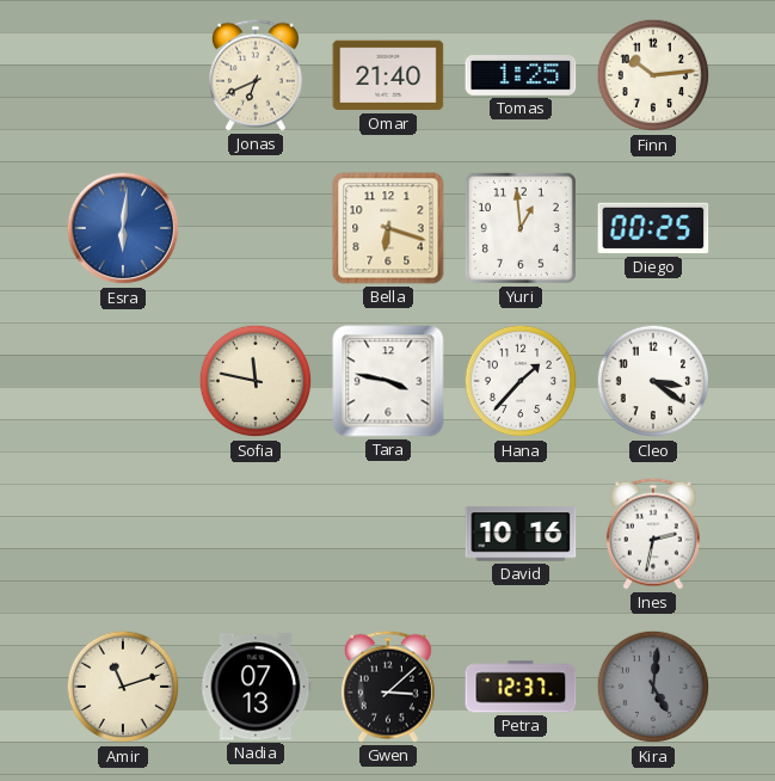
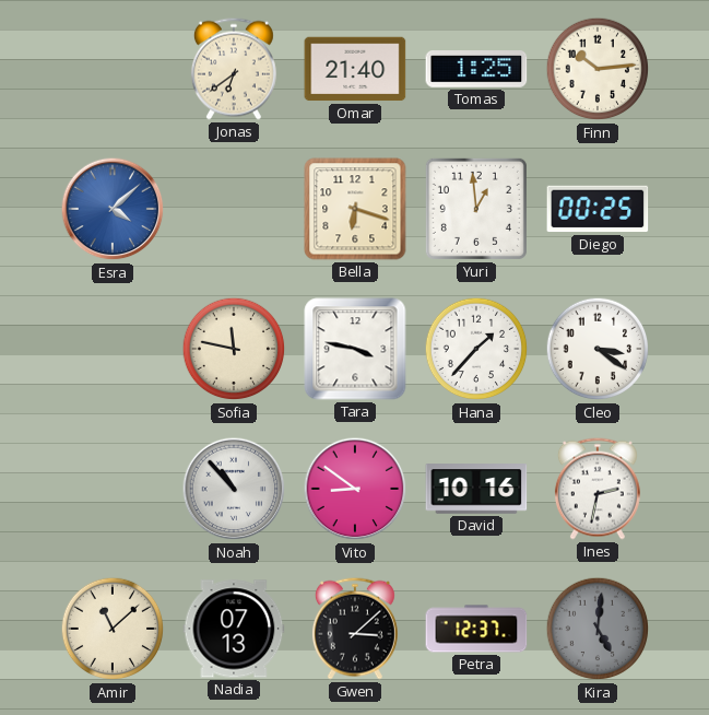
Jonas: 6:41 -> 6:39
Esra: 6:01 -> 4:08
Noah: none -> 10:53
Vito: none -> 8:51
Amir: 11:12 -> 11:08
